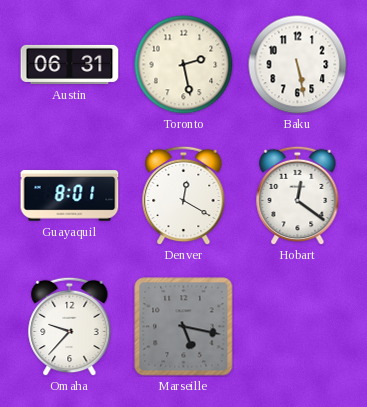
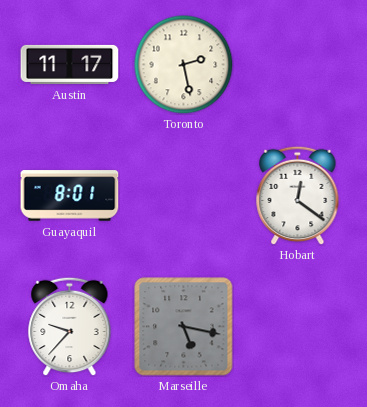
Austin: 06:31 -> 11:17
Baku: 5:28 -> none
Denver: 12:20 -> none
